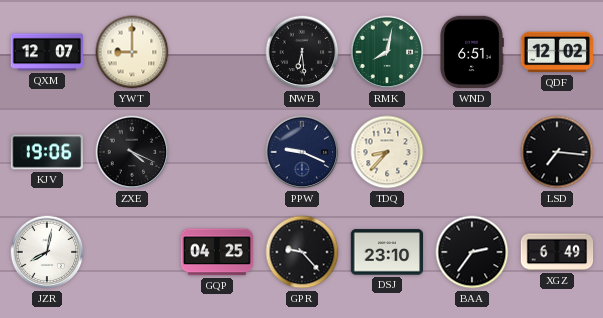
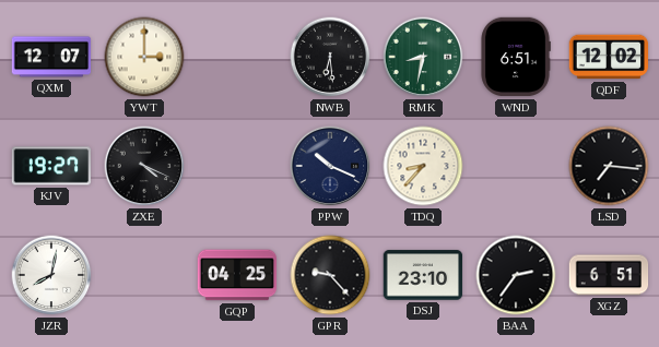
YWT: 9:00 -> 3:00
RMK: 8:02 -> 8:32
KJV: 19:06 -> 19:27
PPW: 9:19 -> 10:19
XGZ: 6:49 -> 6:51
